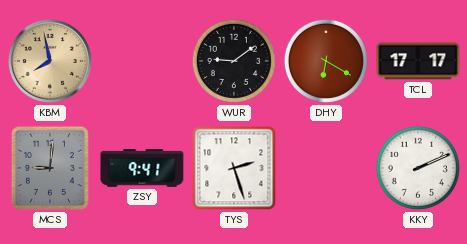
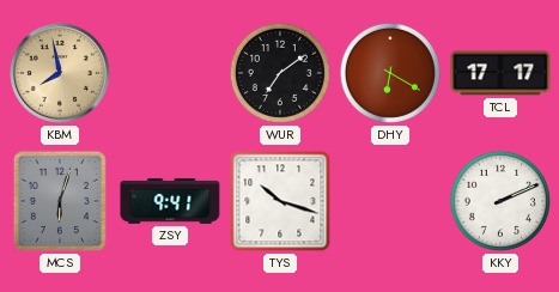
WUR: 9:09 -> 7:09
MCS: 9:01 -> 6:03
TYS: 2:27 -> 10:18
